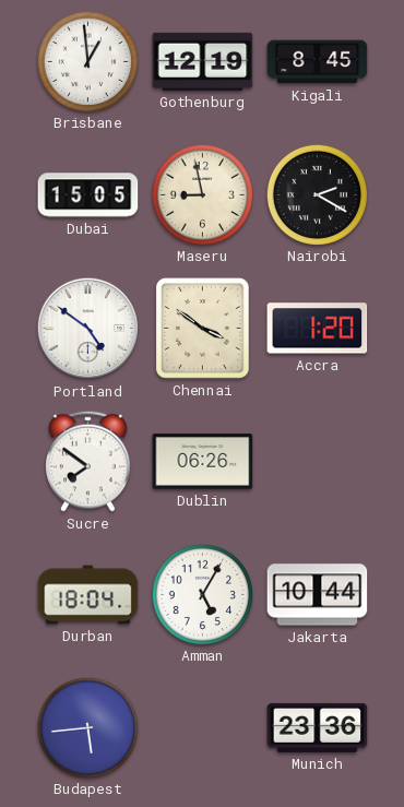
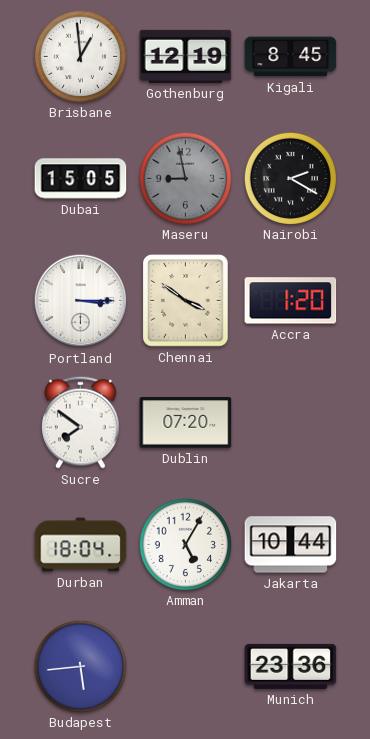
Maseru dial: cream -> grey
Portland: 4:51 -> 3:15
Dublin: 06:26 -> 07:20
